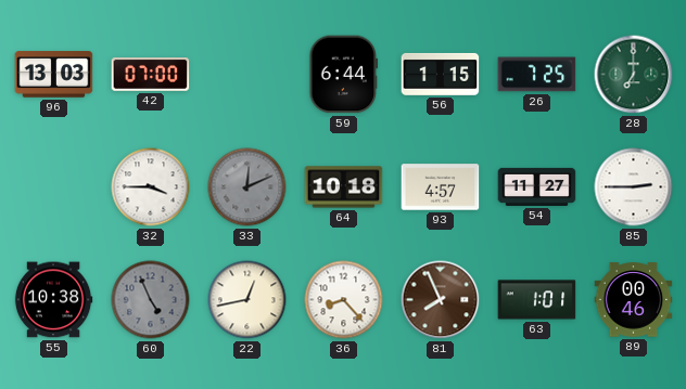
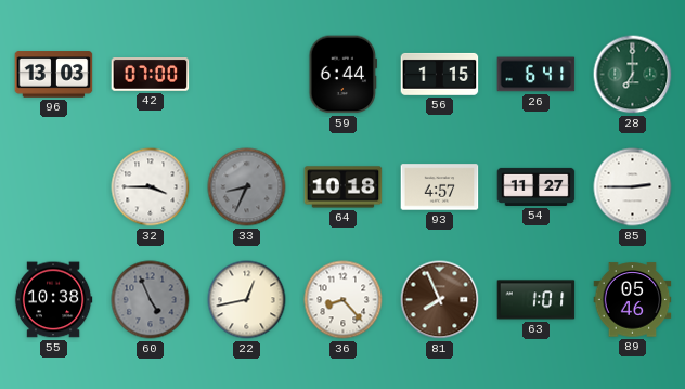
26: 7:25 -> 6:41
33: 12:11 -> 8:34
89: 00:46 -> 05:46
